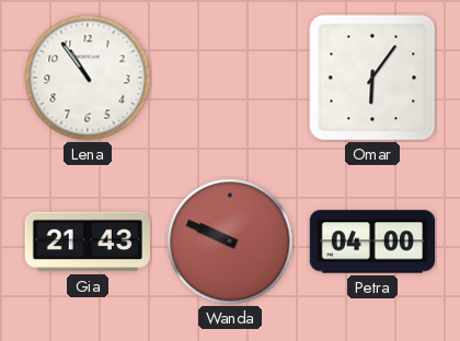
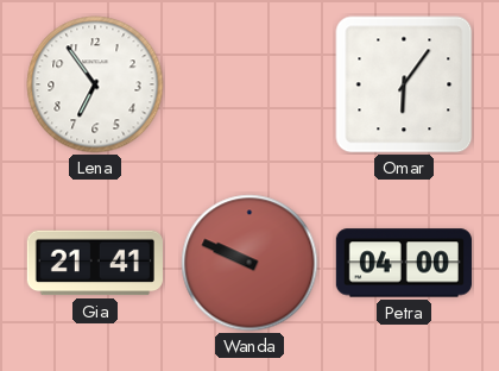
Lena: 10:54 -> 6:54
Gia: 21:43 -> 21:41
